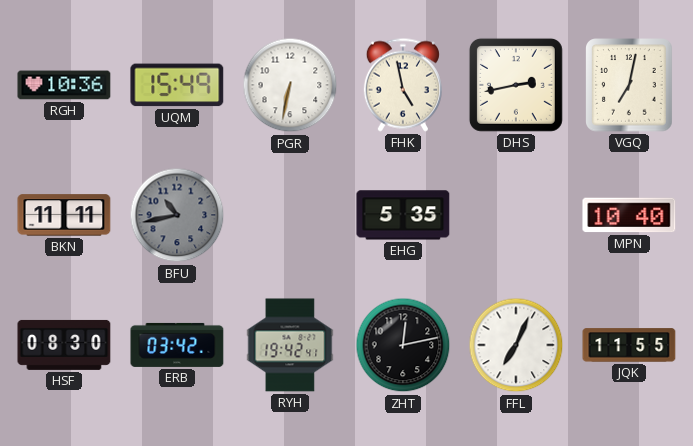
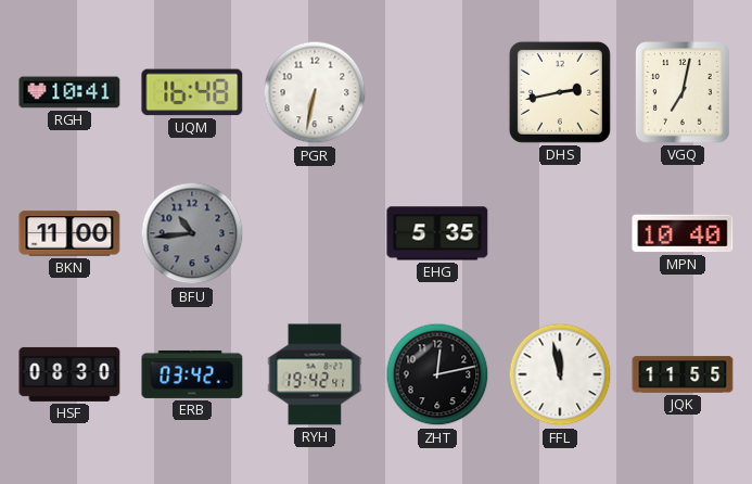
RGH: 10:36 -> 10:41
UQM: 15:49 -> 16:48
FHK: 4:58 -> none
BKN: 11:11 -> 11:00
BFU: 10:43 -> 10:44
FFL: 7:04 -> 11:58
